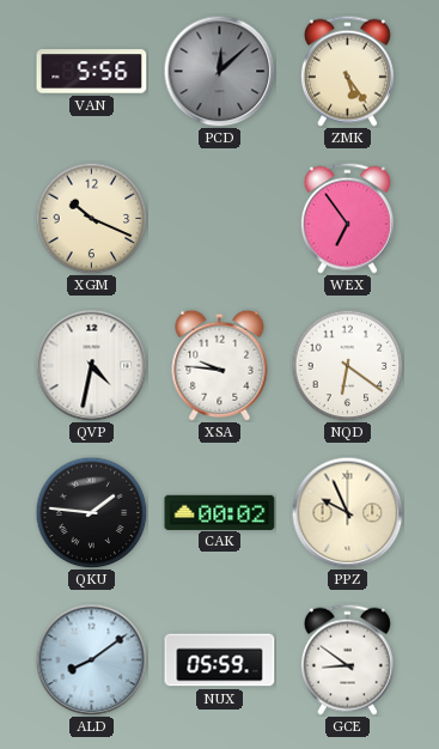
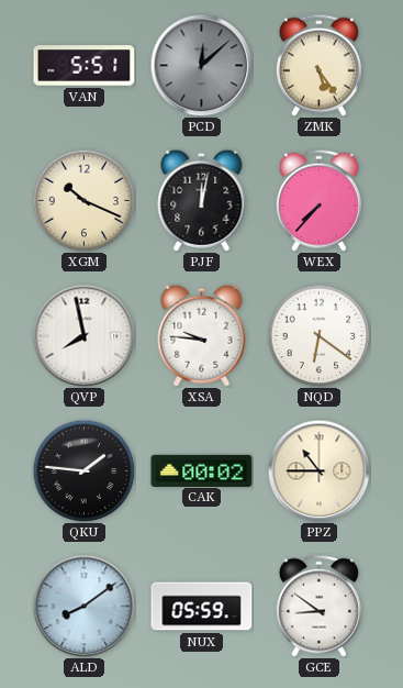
VAN: 5:56 -> 5:51
PJF: none -> 12:02
WEX: 6:54 -> 7:37
QVP: 4:32 -> 7:58
PPZ: 9:56 -> 10:45
